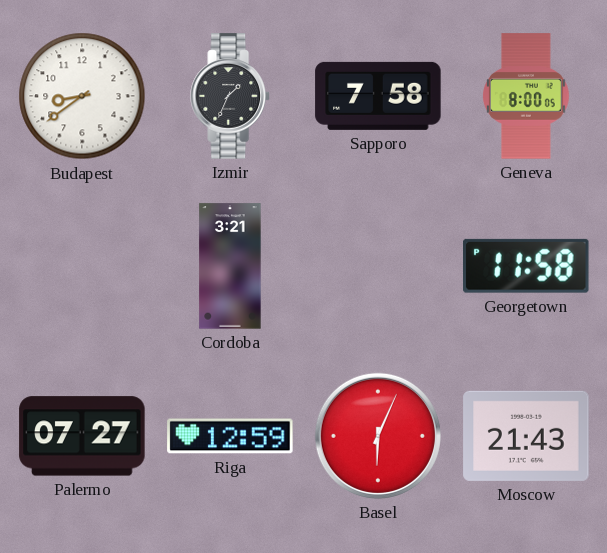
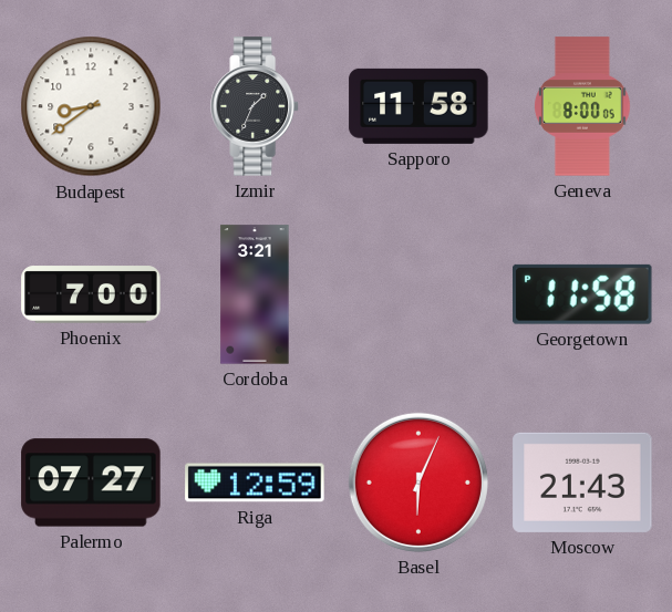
Sapporo: 7:58 -> 11:58
Phoenix: none -> 7:00
